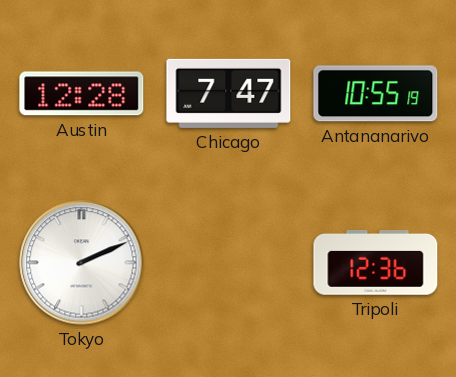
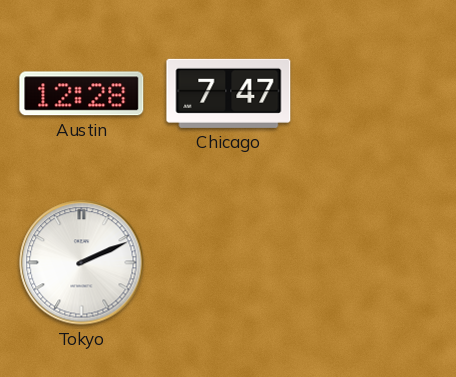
Antananarivo: 10:55 -> none
Tripoli: 12:36 -> none
